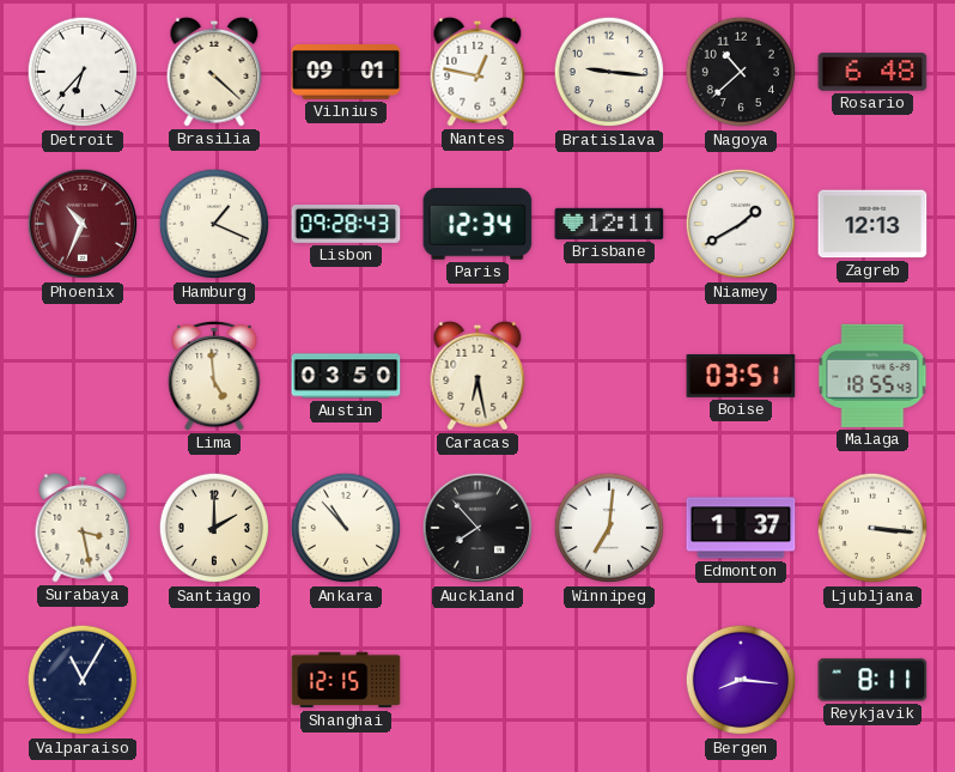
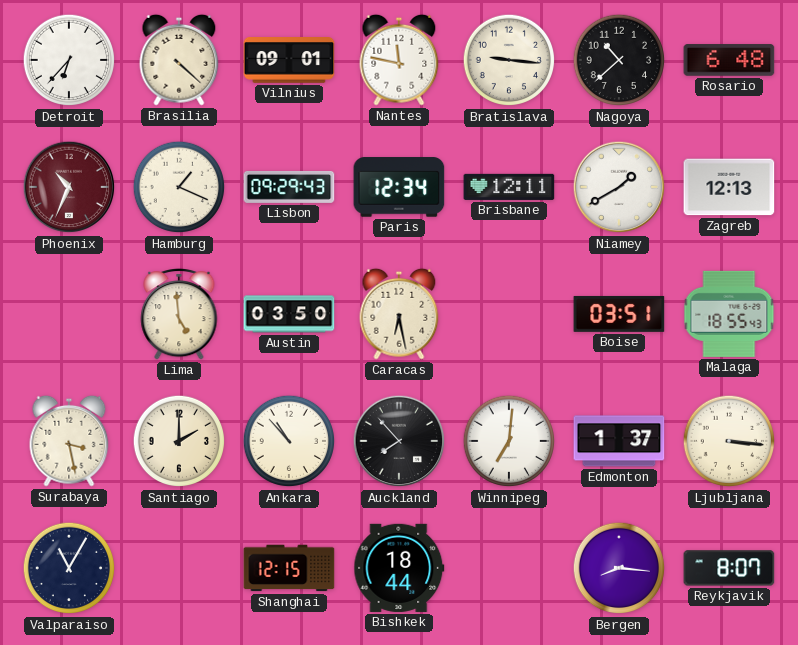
Nantes: 12:47 -> 11:47
Lisbon: 09:28 -> 09:29
Bishkek: none -> 18:44
Reykjavik: 8:11 -> 8:07
